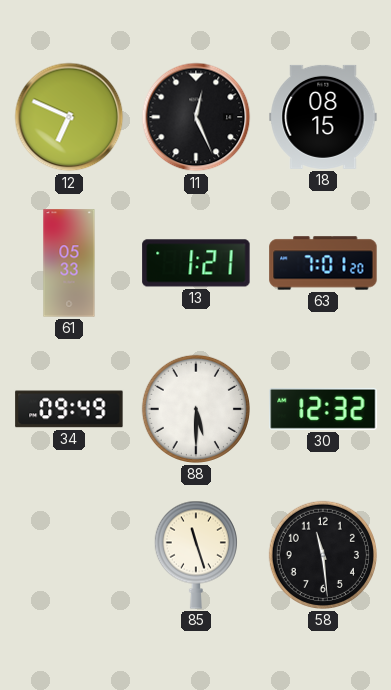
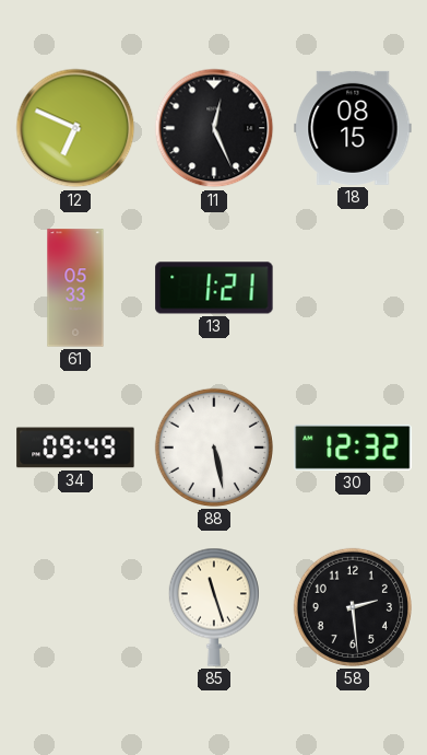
63: 7:01 -> none
88: 5:30 -> 5:28
58: 11:29 -> 2:29
